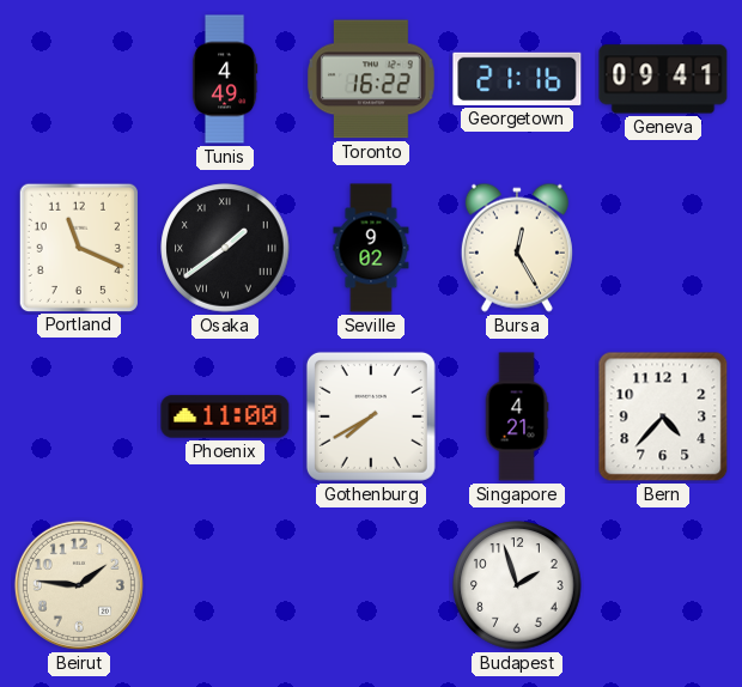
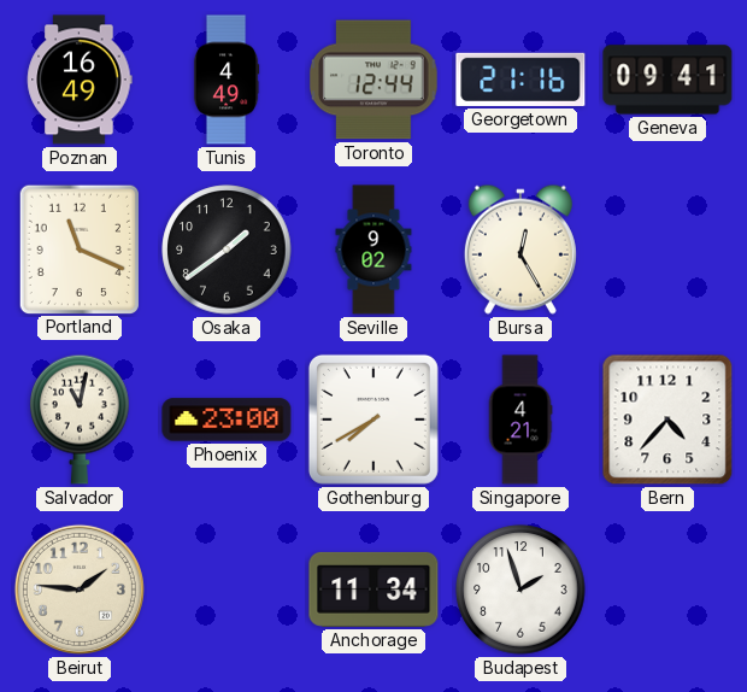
Poznan: none -> 16:49
Toronto: 16:22 -> 12:44
Osaka numerals: Roman -> Arabic
Salvador: none -> 11:02
Phoenix: 11:00 -> 23:00
Anchorage: none -> 11:34
